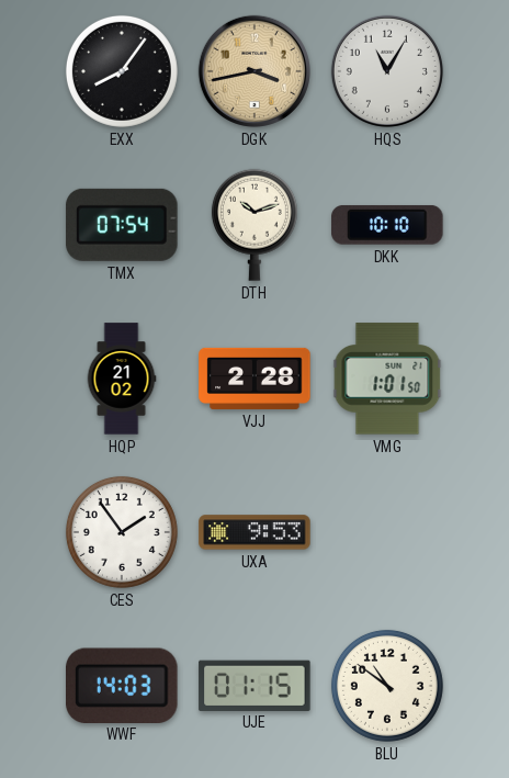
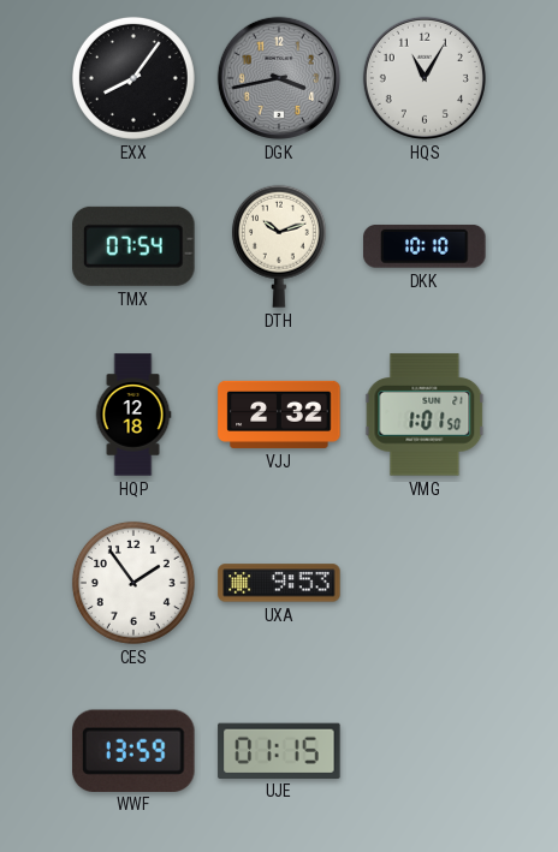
DGK dial: champagne -> grey
HQP: 21:02 -> 12:18
VJJ: 2:28 -> 2:32
WWF: 14:03 -> 13:59
BLU: 10:51 -> none
